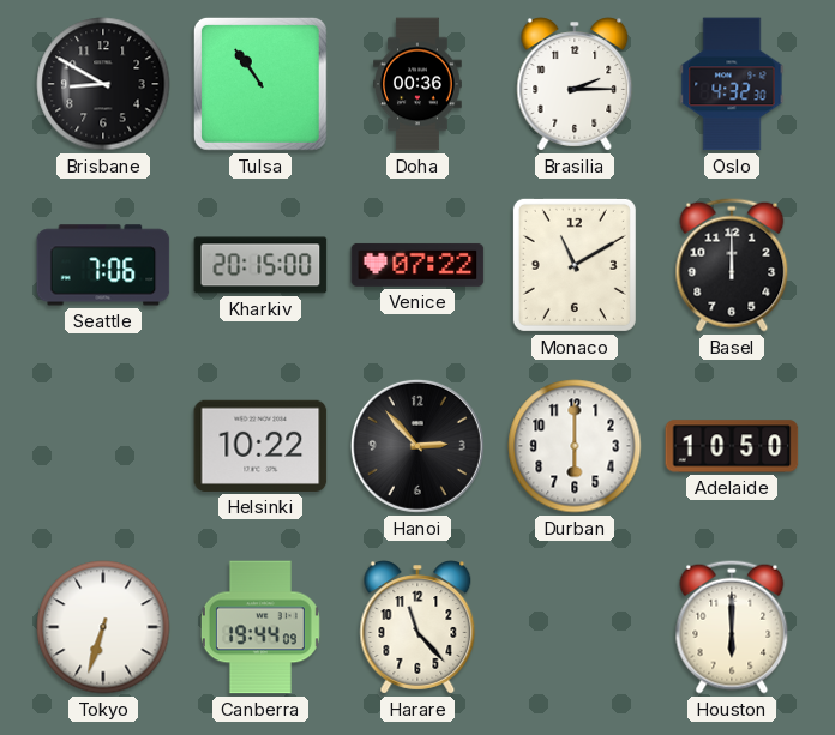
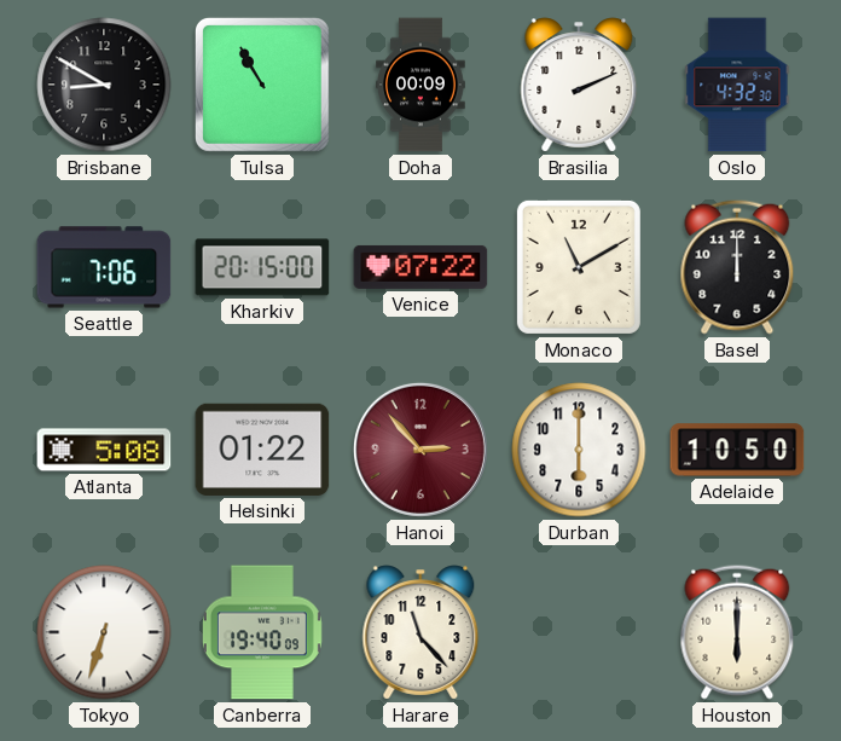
Tulsa: 10:54 -> 10:55
Doha: 00:36 -> 00:09
Brasilia: 2:15 -> 2:11
Atlanta: none -> 5:08
Helsinki: 10:22 -> 01:22
Hanoi dial: black -> burgundy
Canberra: 19:44 -> 19:40
